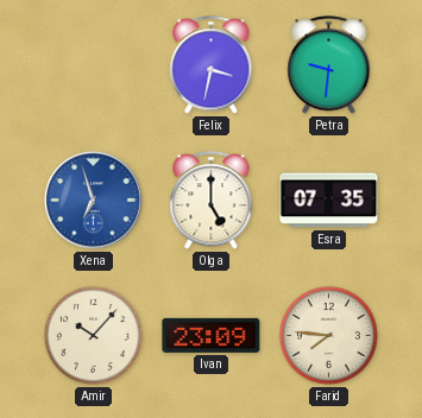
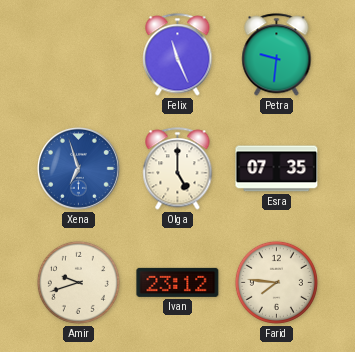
Felix: 3:32 -> 11:26
Amir: 10:07 -> 9:42
Ivan: 23:09 -> 23:12
